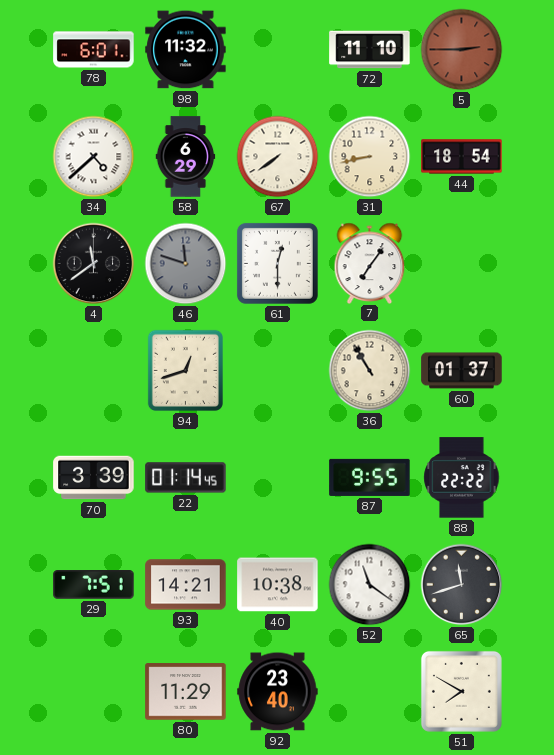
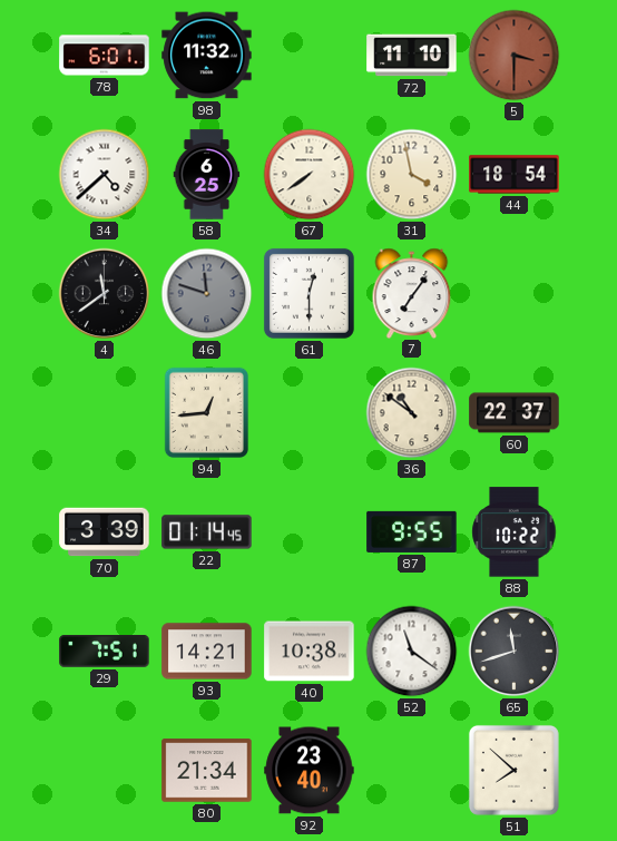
5: 2:45 -> 3:30
58: 6:29 -> 6:25
31: 8:43 -> 3:58
94: 12:42 -> 12:44
36: 10:55 -> 10:51
60: 01:37 -> 22:37
88: 22:22 -> 10:22
80: 11:29 -> 21:34
51: 7:50 -> 7:52
